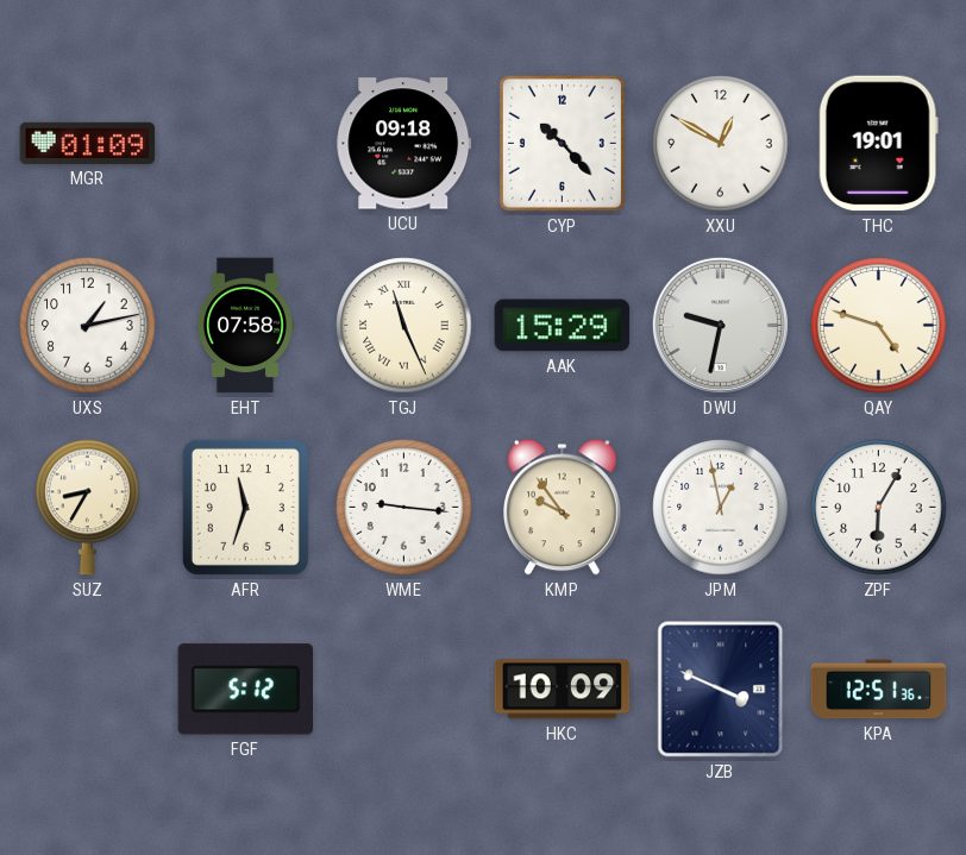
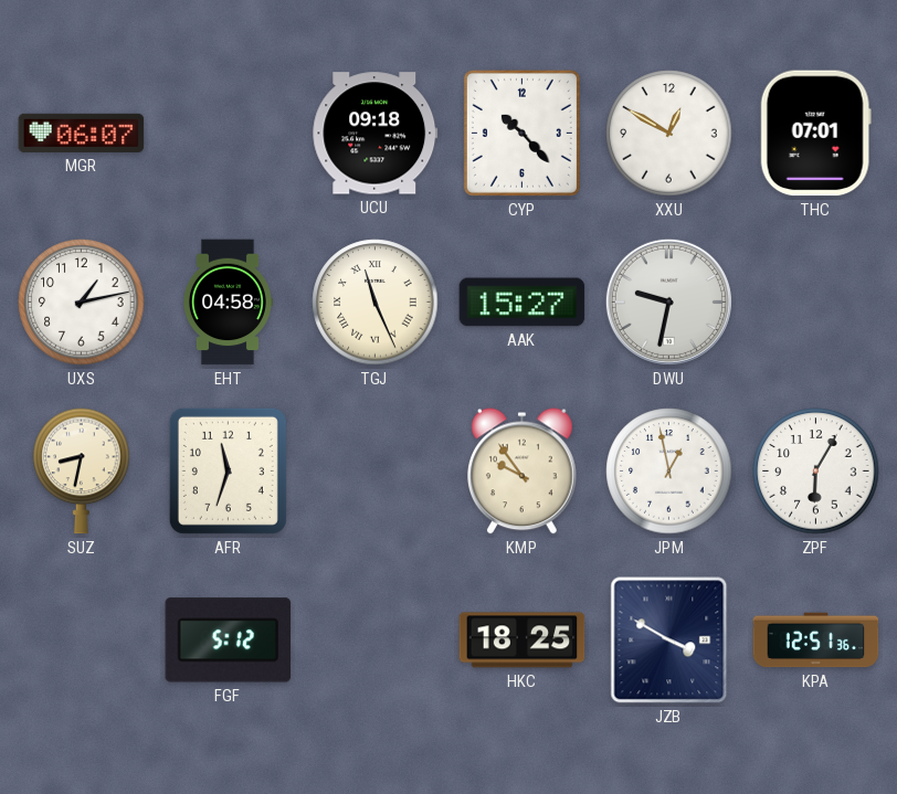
MGR: 01:09 -> 06:07
THC: 19:01 -> 07:01
EHT: 07:58 -> 04:58
AAK: 15:29 -> 15:27
QAY: 4:48 -> none
SUZ: 8:35 -> 8:32
WME: 9:16 -> none
HKC: 10:09 -> 18:25
JZB: 3:49 -> 3:50
